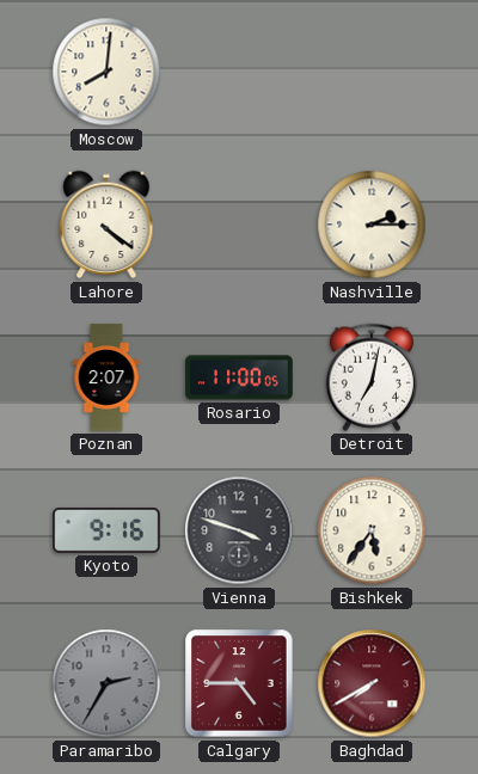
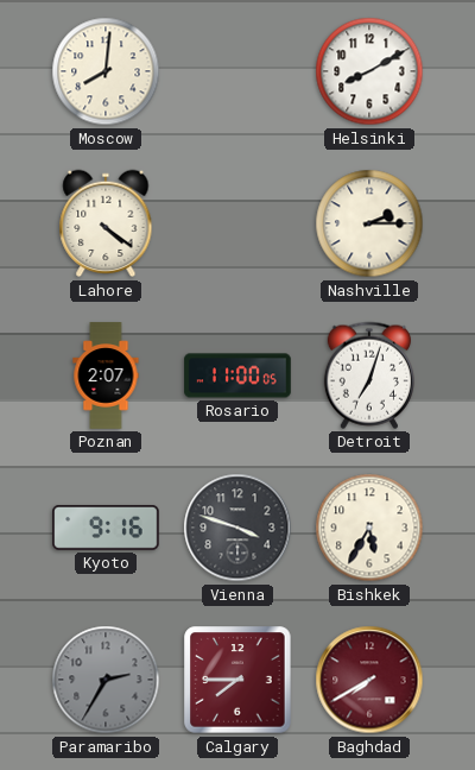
Helsinki: none -> 8:10
Detroit: 7:02 -> 7:03
Bishkek: 5:36 -> 5:35
Calgary: 4:45 -> 7:45
